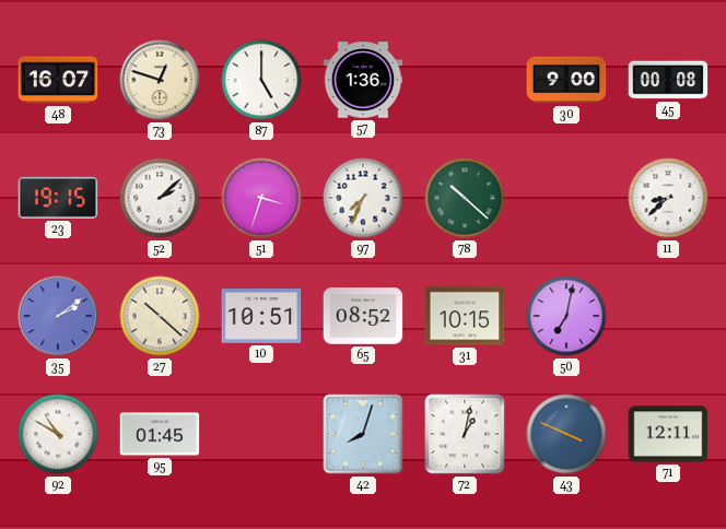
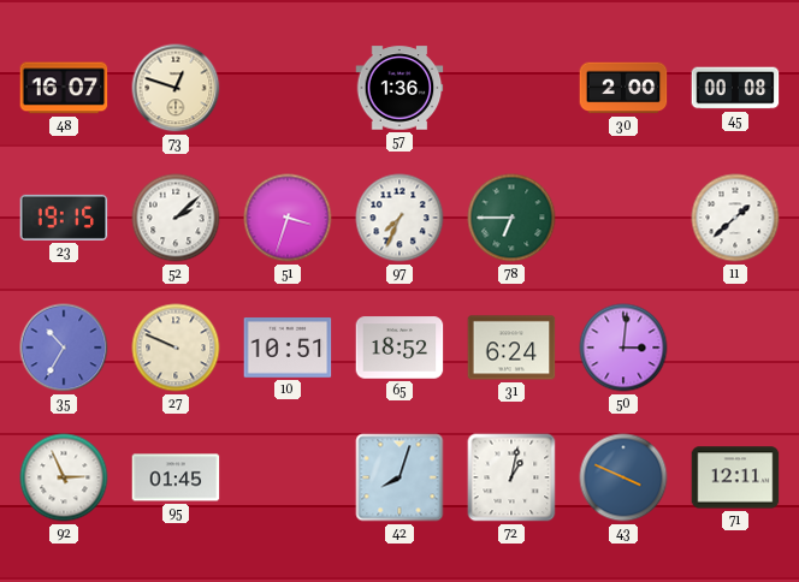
87: 5:00 -> none
30: 9:00 -> 2:00
78: 10:22 -> 6:45
11: 8:38 -> 1:38
35: 2:09 -> 10:35
27: 10:22 -> 9:49
65: 08:52 -> 18:52
31: 10:15 -> 6:24
50: 7:02 -> 3:01
92: 10:50 -> 2:56
